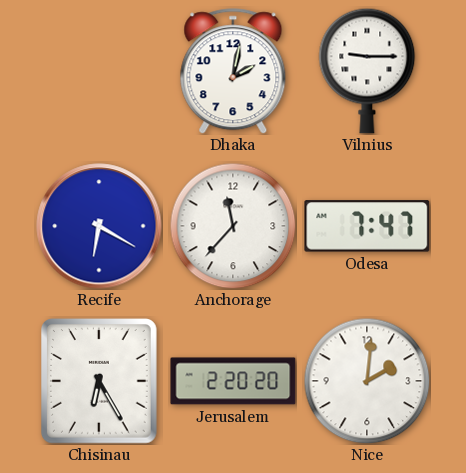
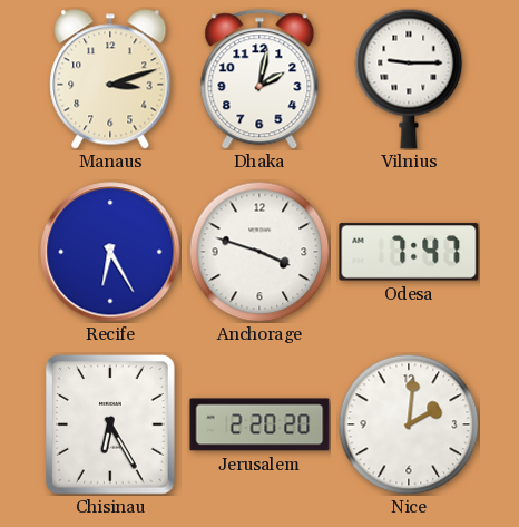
Manaus: none -> 3:12
Recife: 6:20 -> 6:25
Anchorage: 11:37 -> 3:48
